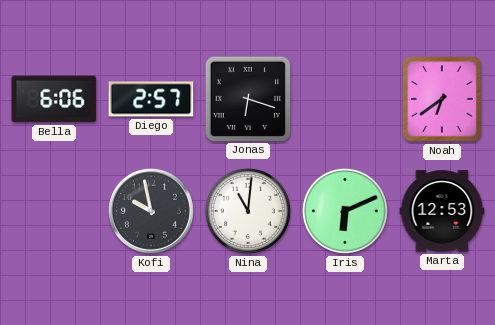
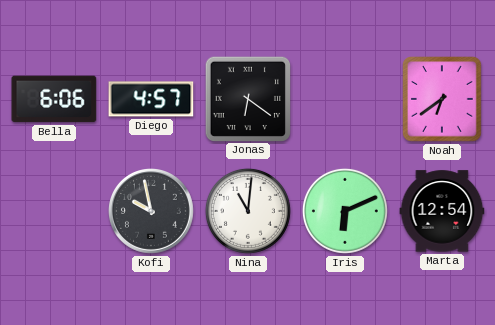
Diego: 2:57 -> 4:57
Jonas: 6:18 -> 6:21
Marta: 12:53 -> 12:54
